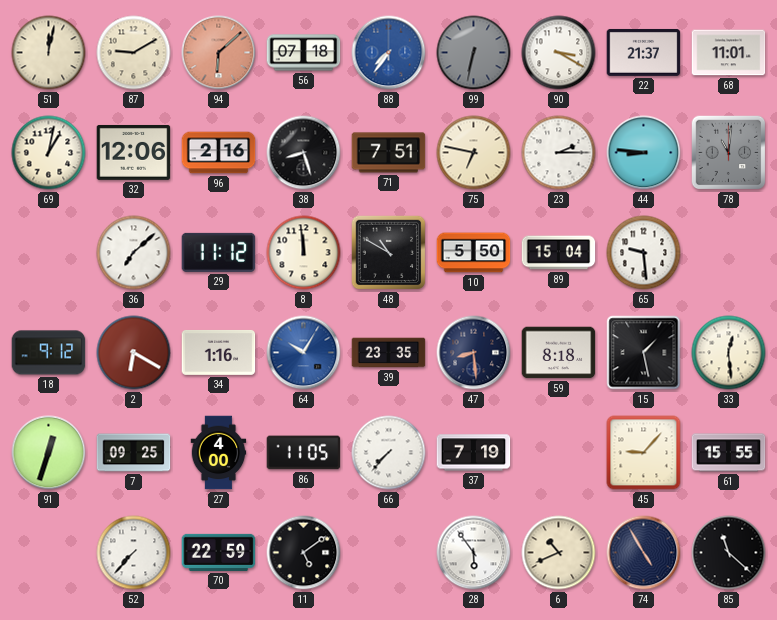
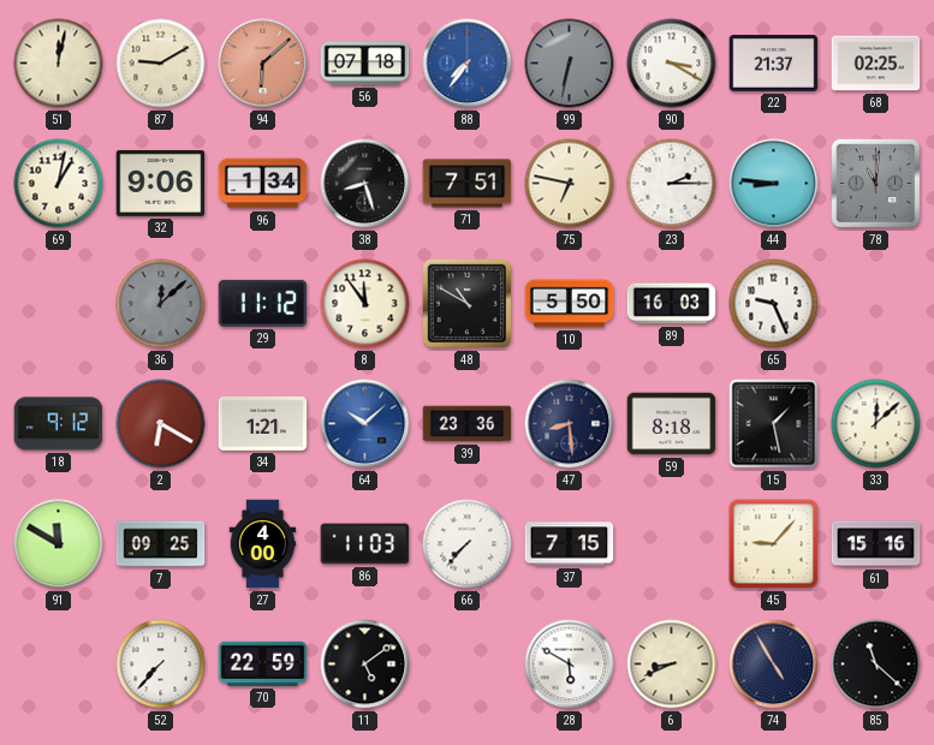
68: 11:01 -> 02:25
32: 12:06 -> 9:06
96: 2:16 -> 1:34
36: 7:08 -> 12:08
36 dial: white -> grey
8: 11:59 -> 11:54
89: 15:04 -> 16:03
65: 9:29 -> 9:26
34: 1:16 -> 1:21
64: 10:05 -> 10:08
39: 23:35 -> 23:36
33: 12:29 -> 12:08
91: 12:33 -> 11:50
86: 11:05 -> 11:03
37: 7:19 -> 7:15
61: 15:55 -> 15:16
28: 5:54 -> 5:50
6: 10:41 -> 8:41
